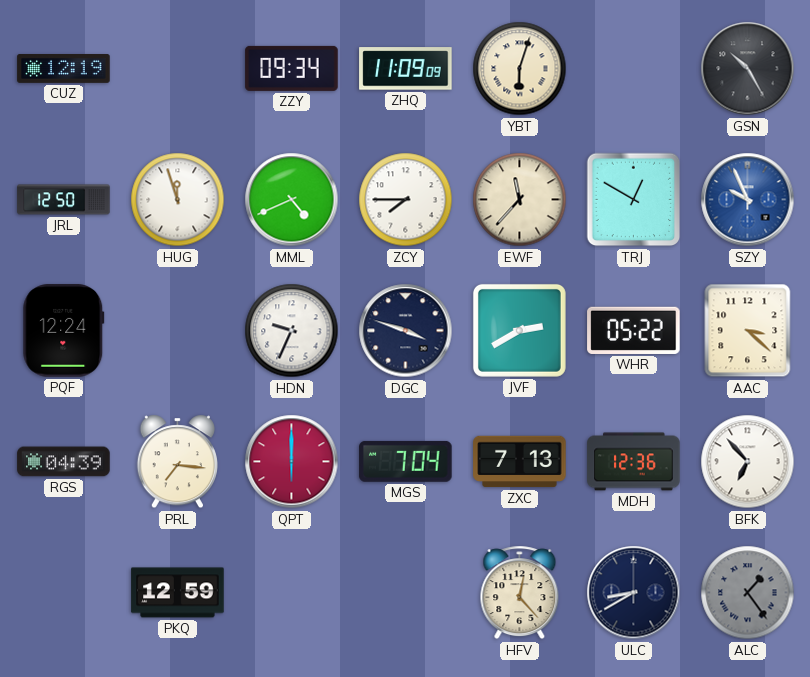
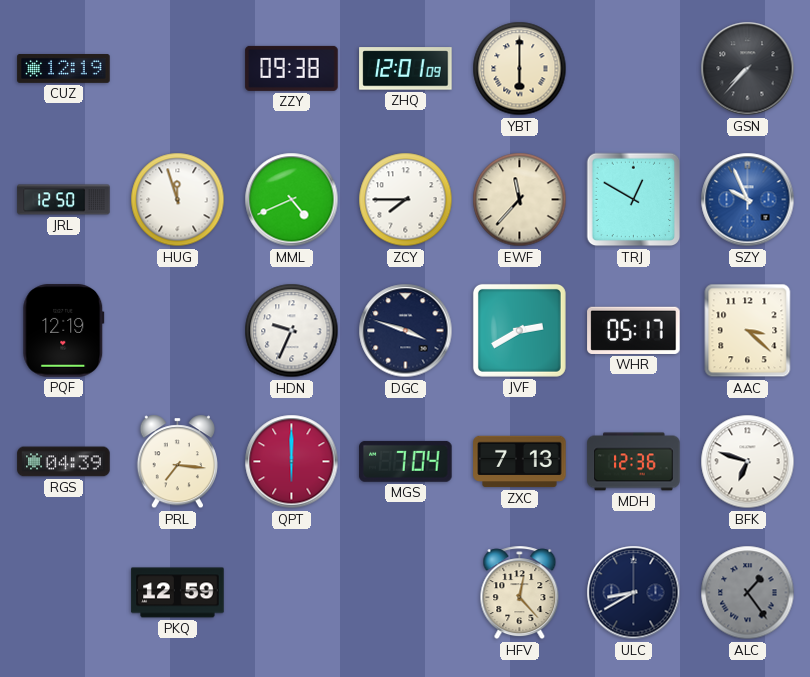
ZZY: 09:34 -> 09:38
ZHQ: 11:09 -> 12:01
YBT: 6:03 -> 6:00
GSN: 10:25 -> 7:37
PQF: 12:24 -> 12:19
WHR: 05:22 -> 05:17
BFK: 6:53 -> 6:48
